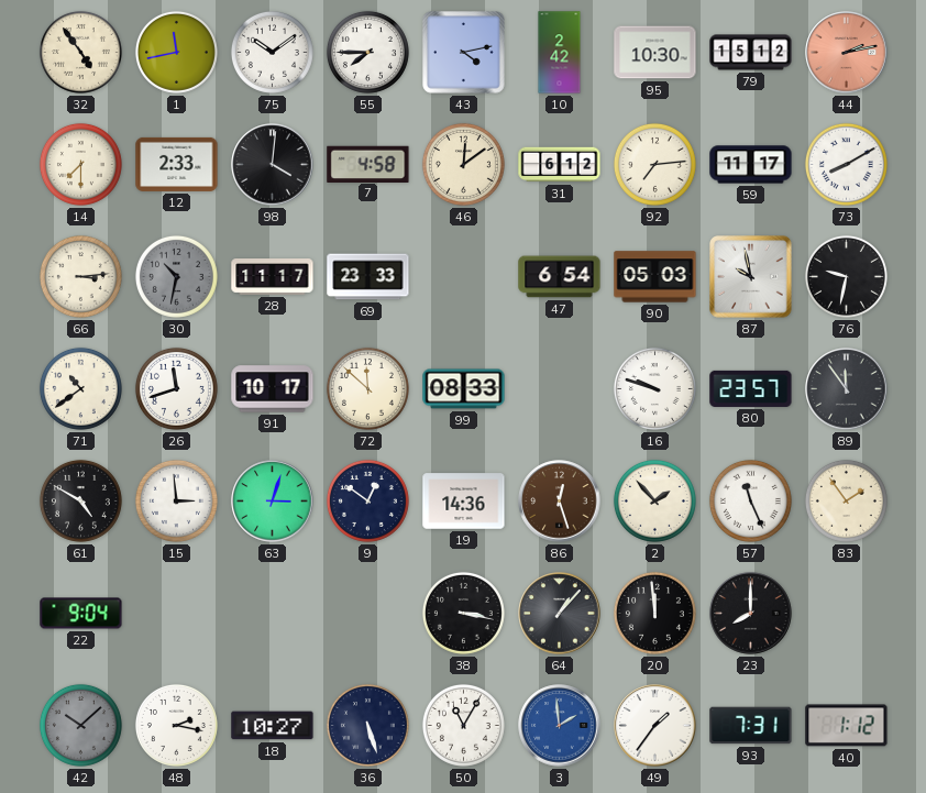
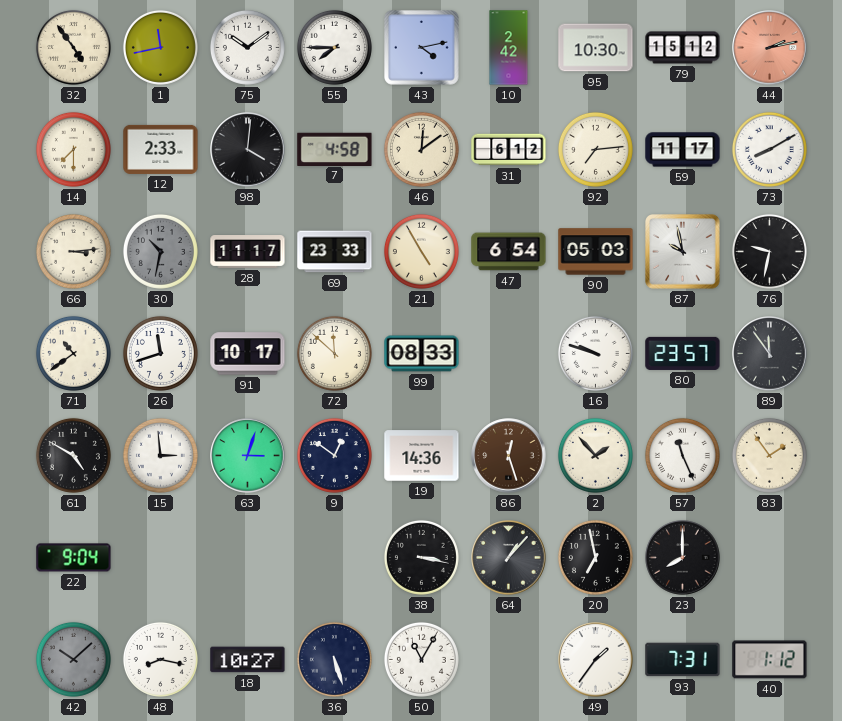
21: none -> 4:55
20: 11:59 -> 6:58
48: 2:17 -> 8:17
3: 1:59 -> none
